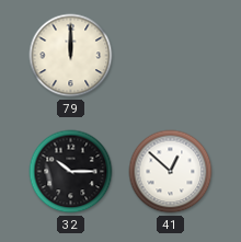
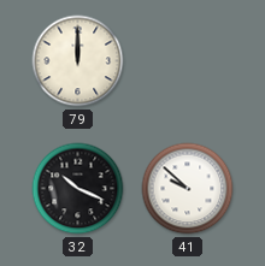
32: 10:15 -> 10:19
41: 12:52 -> 9:52
